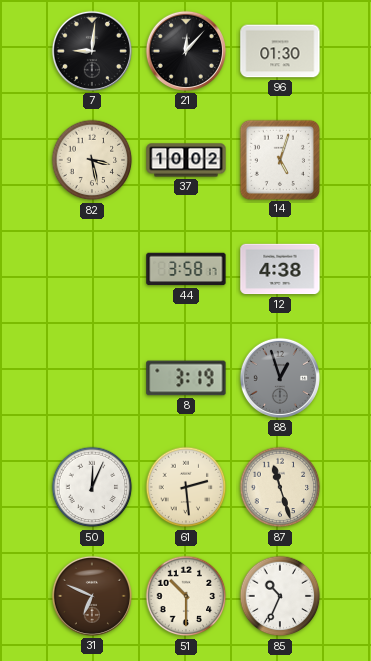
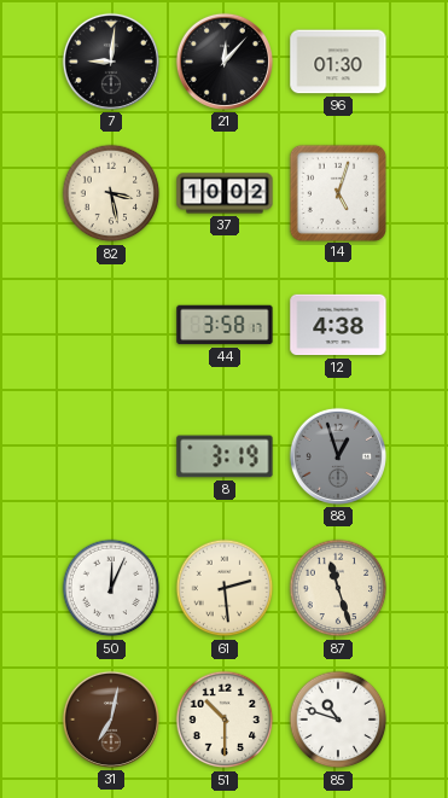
31: 6:49 -> 7:02
85: 10:34 -> 10:48
